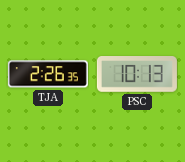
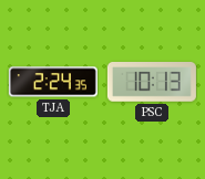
TJA: 2:26 -> 2:24
